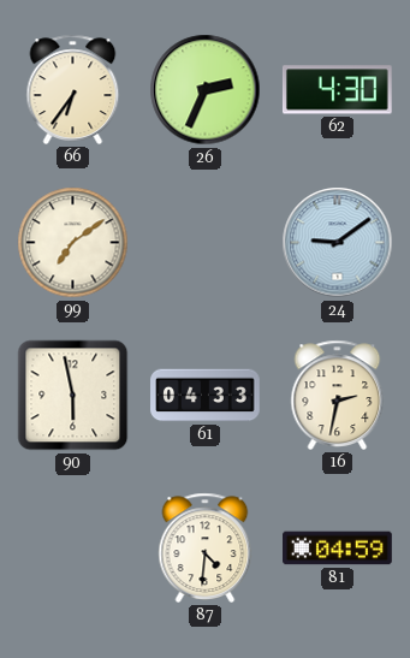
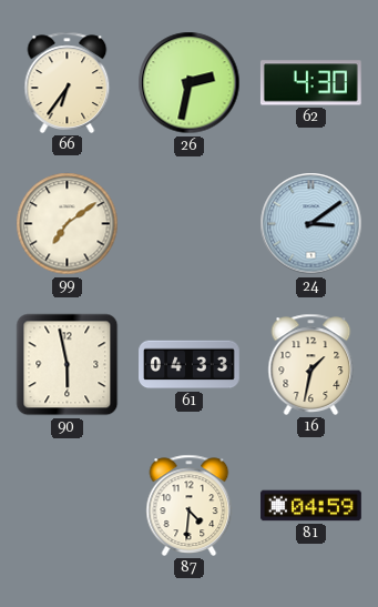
26: 2:34 -> 2:32
24: 9:09 -> 3:09
16: 2:32 -> 1:32
